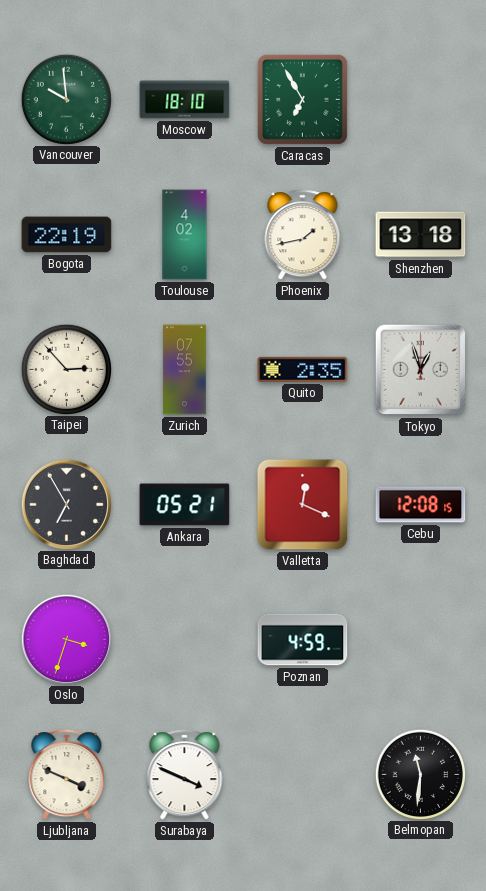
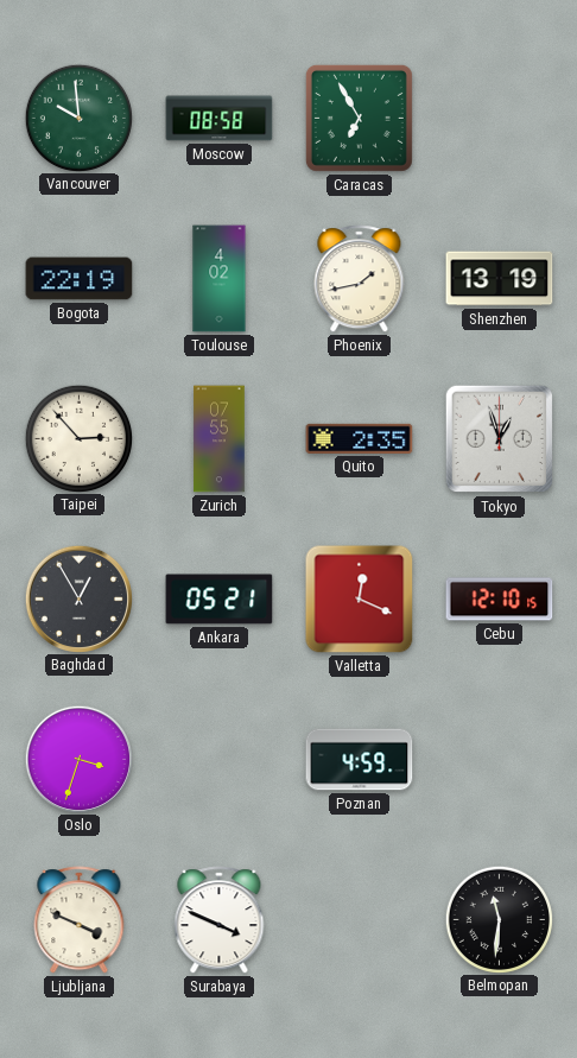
Moscow: 18:10 -> 08:58
Shenzhen: 13:18 -> 13:19
Baghdad: 6:55 -> 12:55
Cebu: 12:08 -> 12:10
